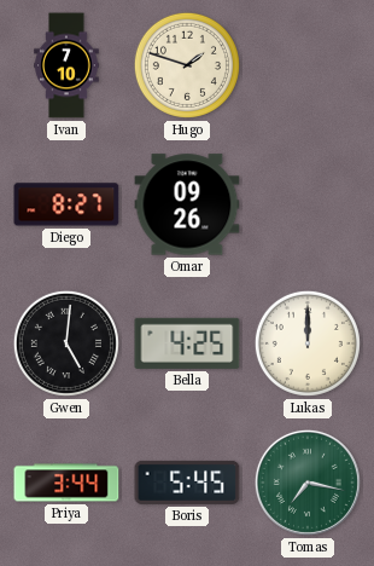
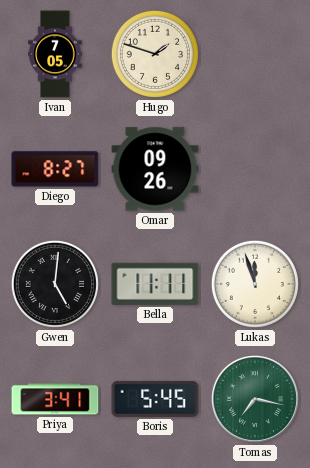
Ivan: 7:10 -> 7:05
Bella: 4:25 -> 11:11
Lukas: 12:00 -> 11:57
Priya: 3:44 -> 3:41
